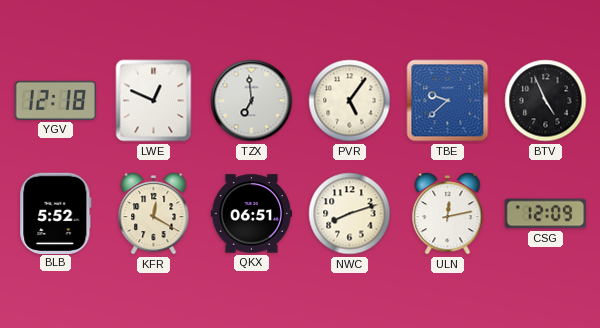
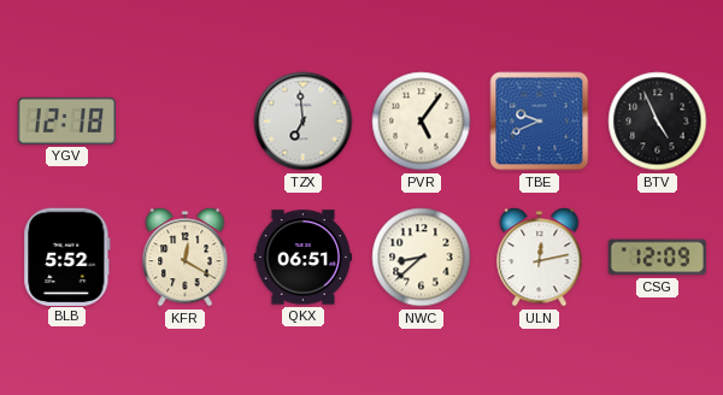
LWE: 12:49 -> none
TBE: 9:38 -> 9:41
NWC: 8:12 -> 8:38
